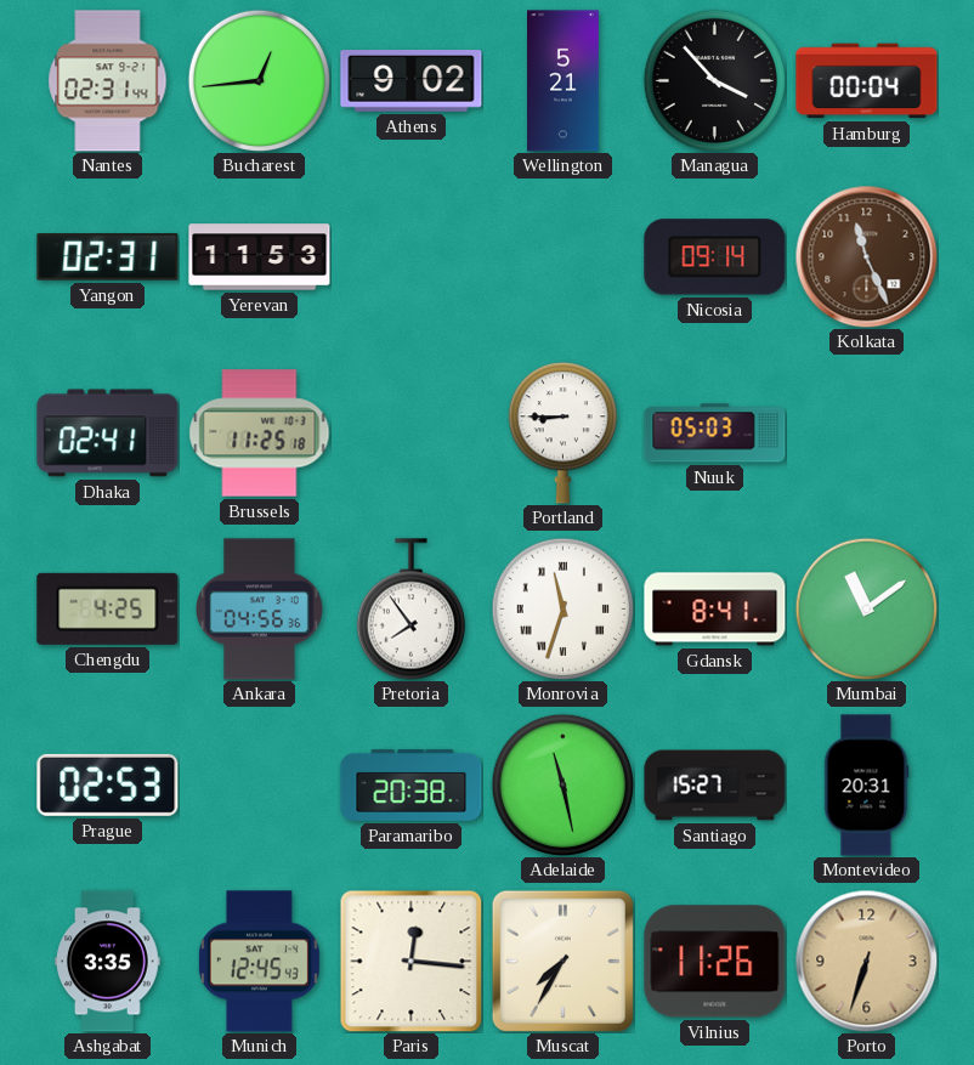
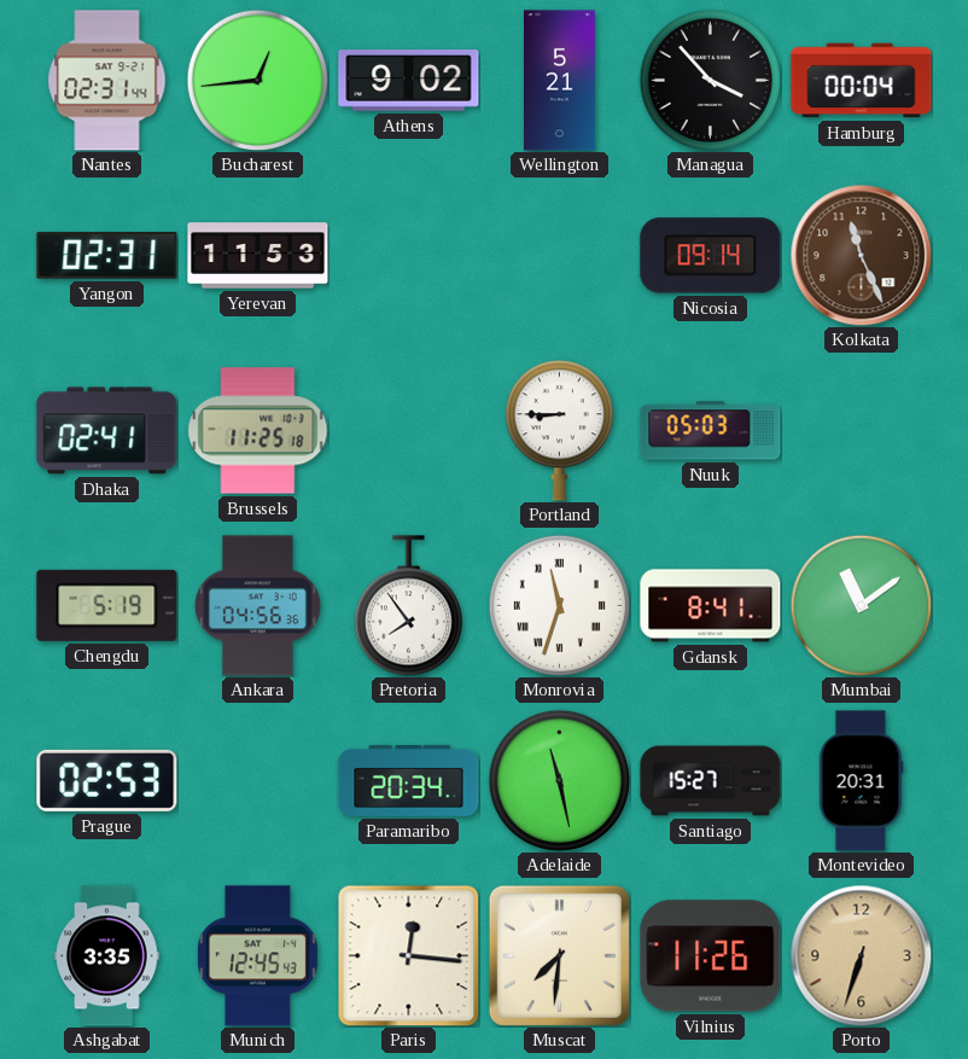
Chengdu: 4:25 -> 5:19
Paramaribo: 20:38 -> 20:34
Muscat: 7:35 -> 7:31
